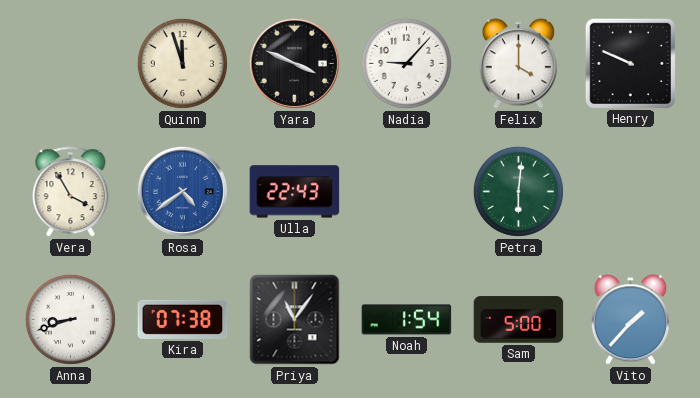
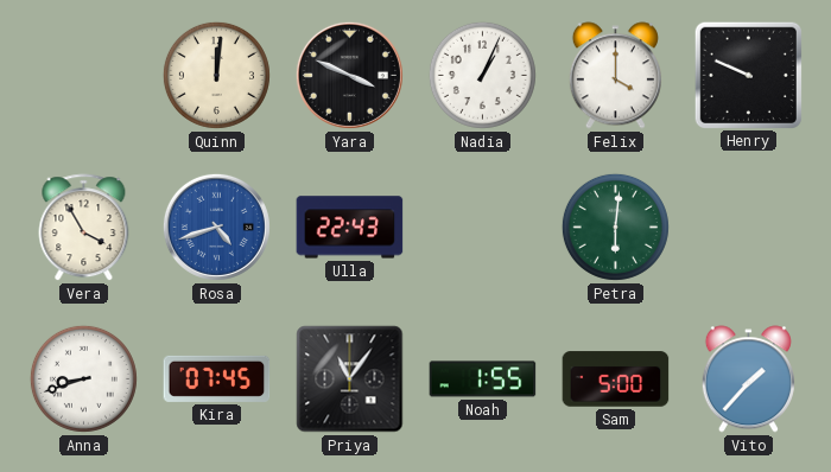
Quinn: 11:57 -> 12:01
Nadia: 9:07 -> 1:04
Rosa: 4:39 -> 4:42
Kira: 07:38 -> 07:45
Noah: 1:54 -> 1:55
